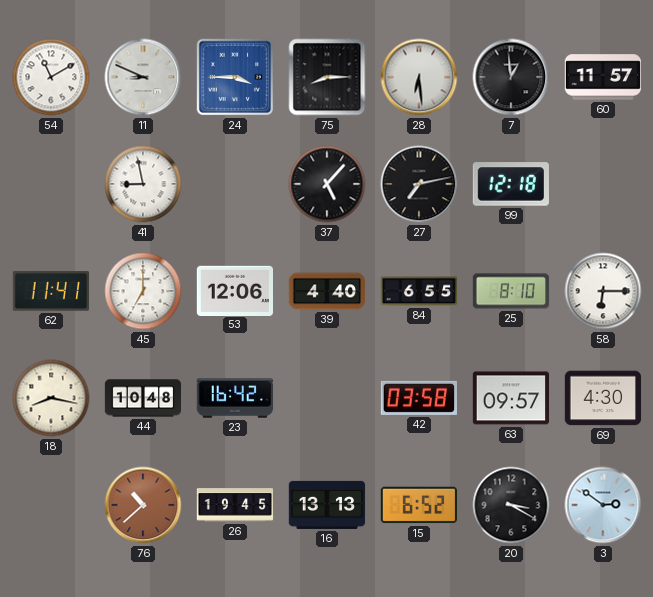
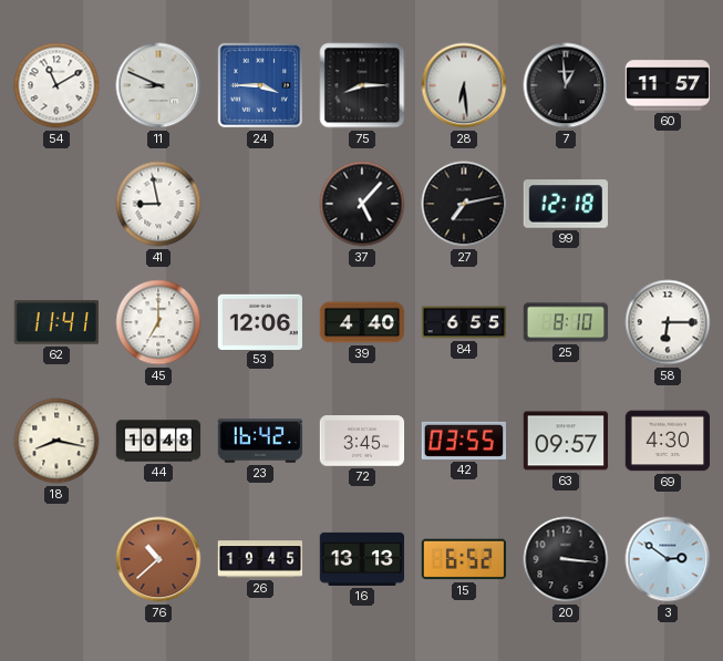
72: none -> 3:45
42: 03:58 -> 03:55
20: 3:20 -> 3:16
